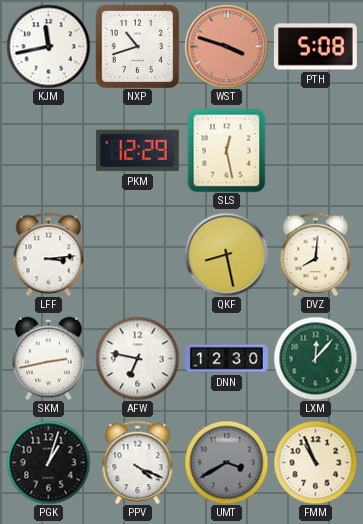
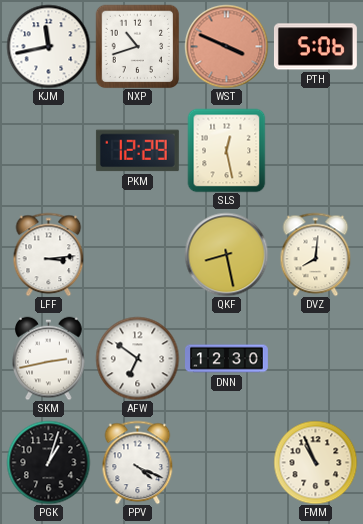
WST: 3:48 -> 3:49
PTH: 5:08 -> 5:06
AFW: 6:47 -> 6:51
LXM: 12:07 -> none
UMT: 3:40 -> none
